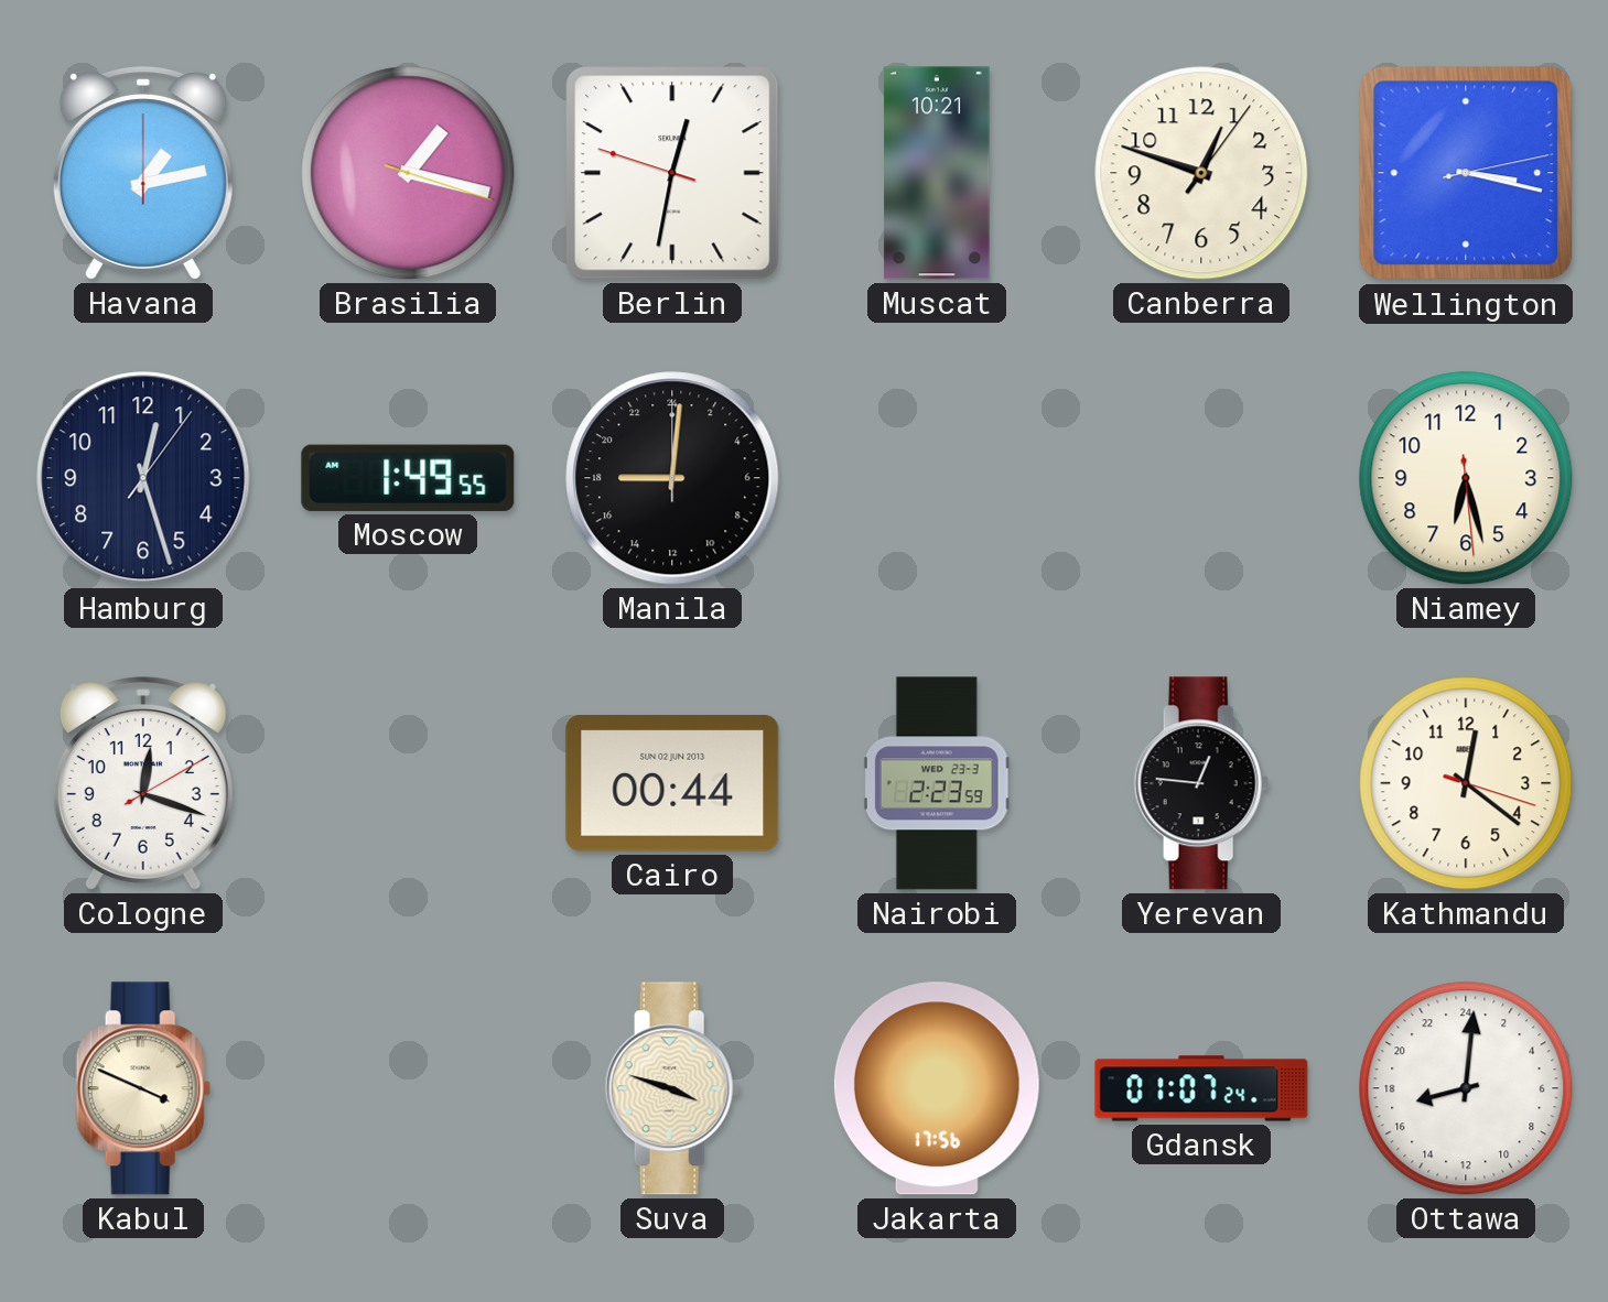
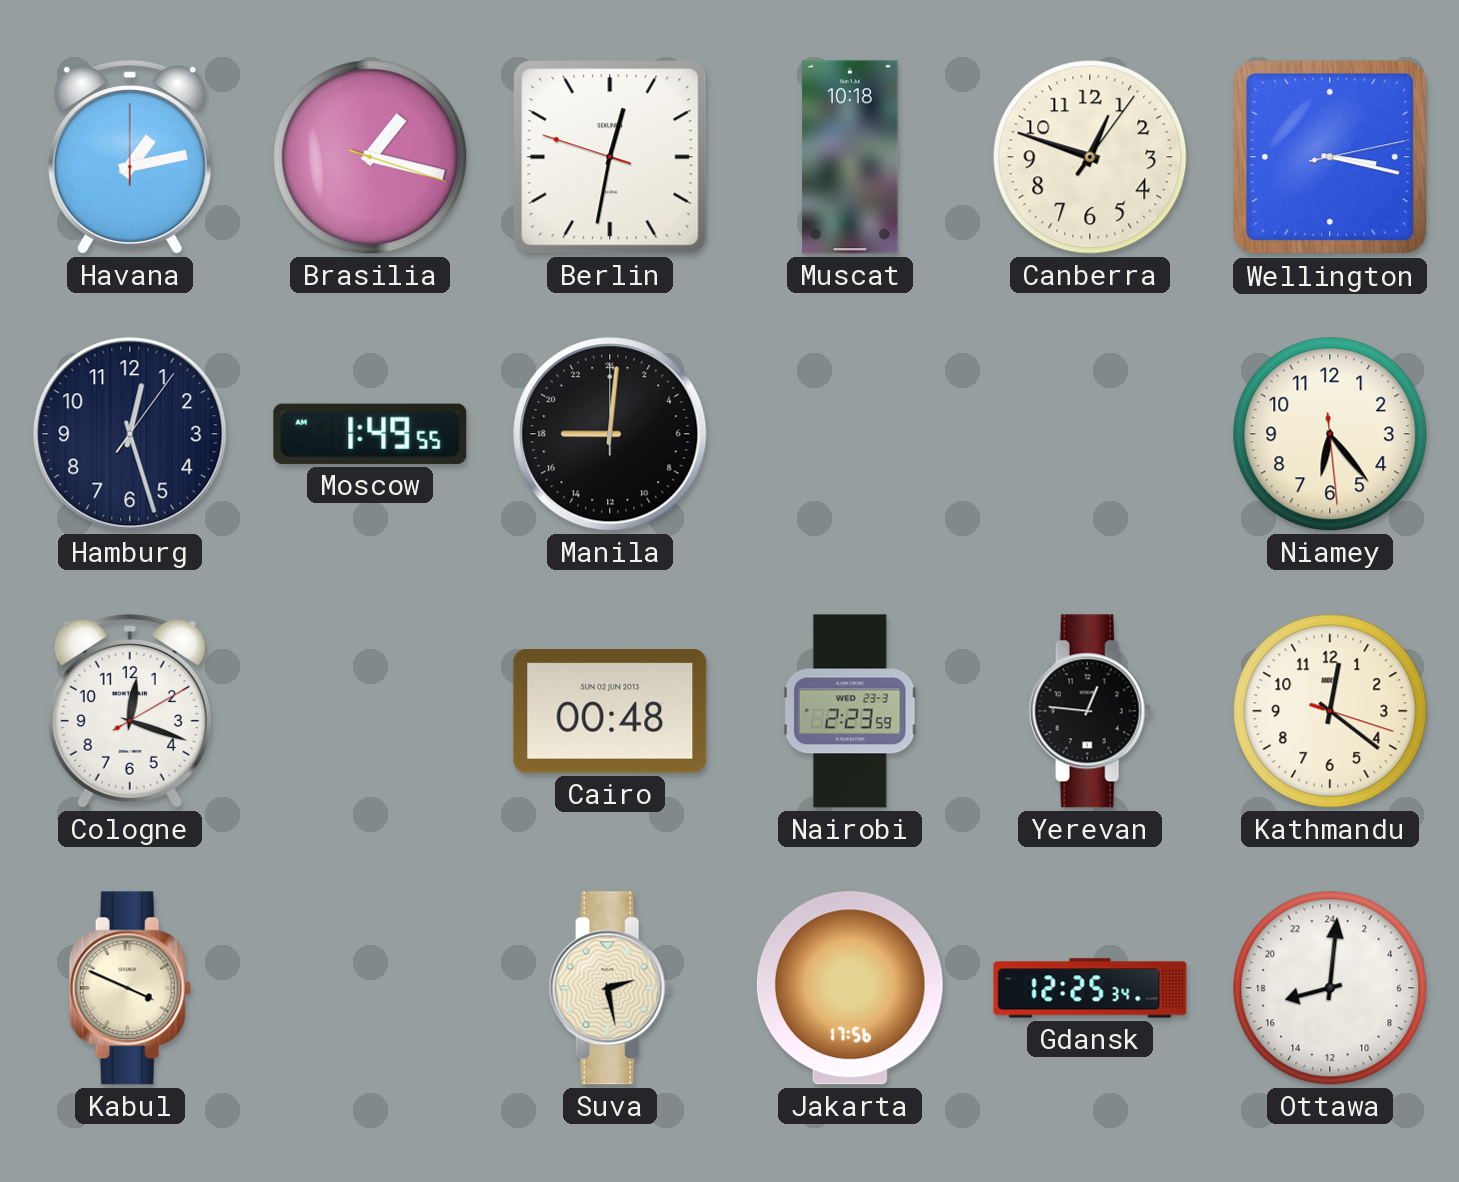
Muscat: 10:21 -> 10:18
Niamey: 6:27 -> 6:23
Cairo: 00:44 -> 00:48
Suva: 3:48 -> 2:28
Gdansk: 01:07 -> 12:25
